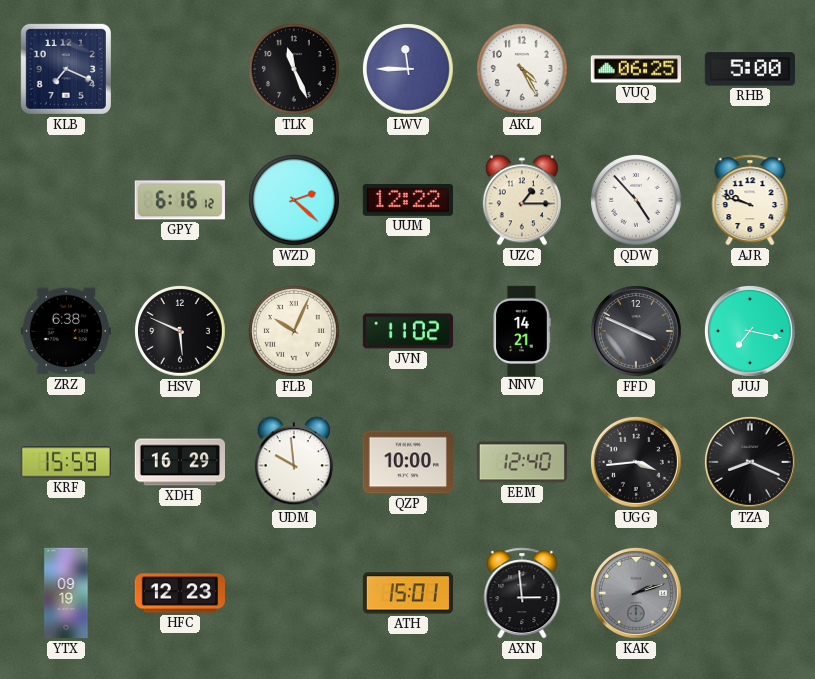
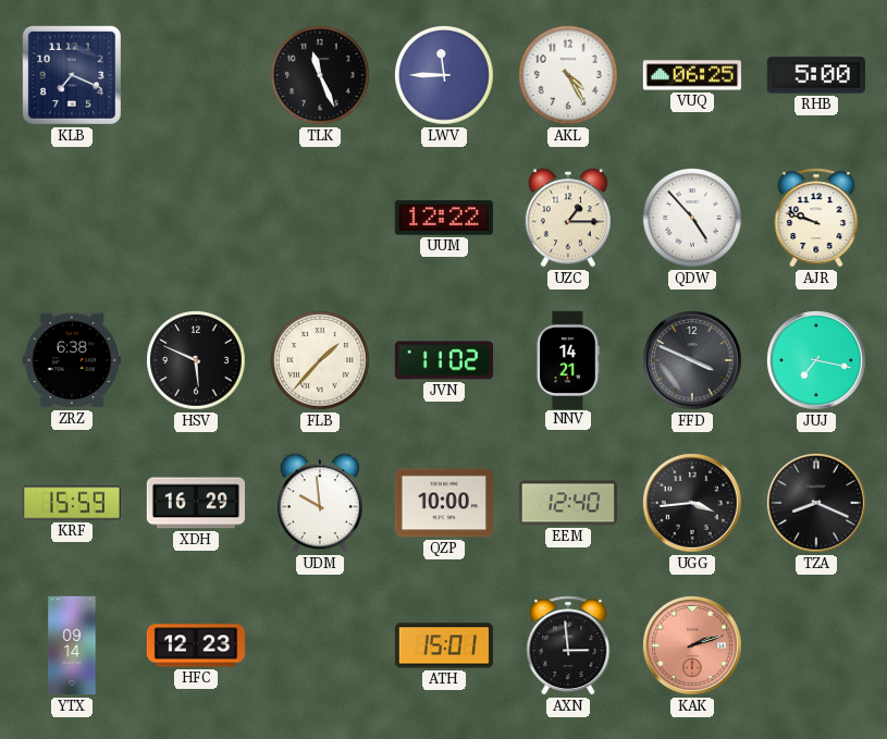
GPY: 6:16 -> none
WZD: 2:22 -> none
FLB: 10:04 -> 1:37
YTX: 09:19 -> 09:14
KAK dial: grey -> salmon
